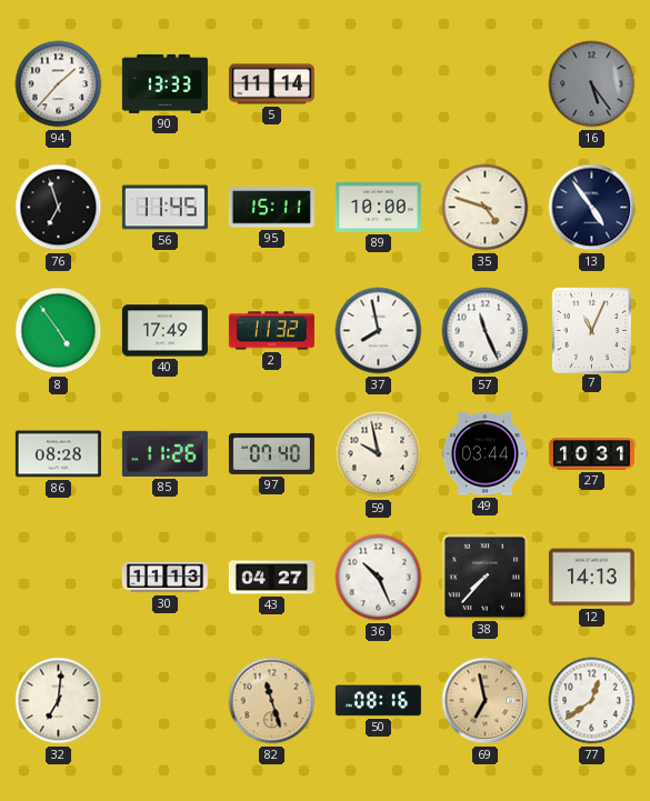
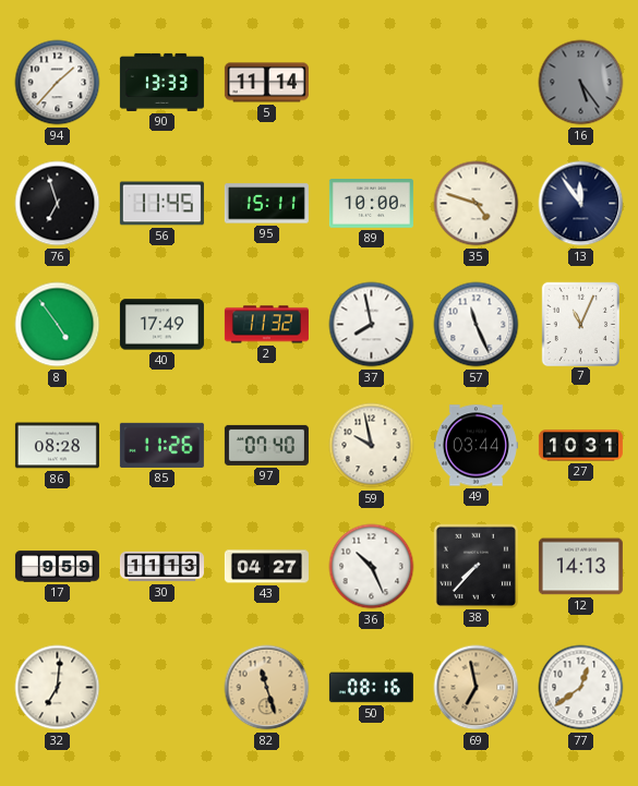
13: 4:54 -> 11:54
17: none -> 9:59
